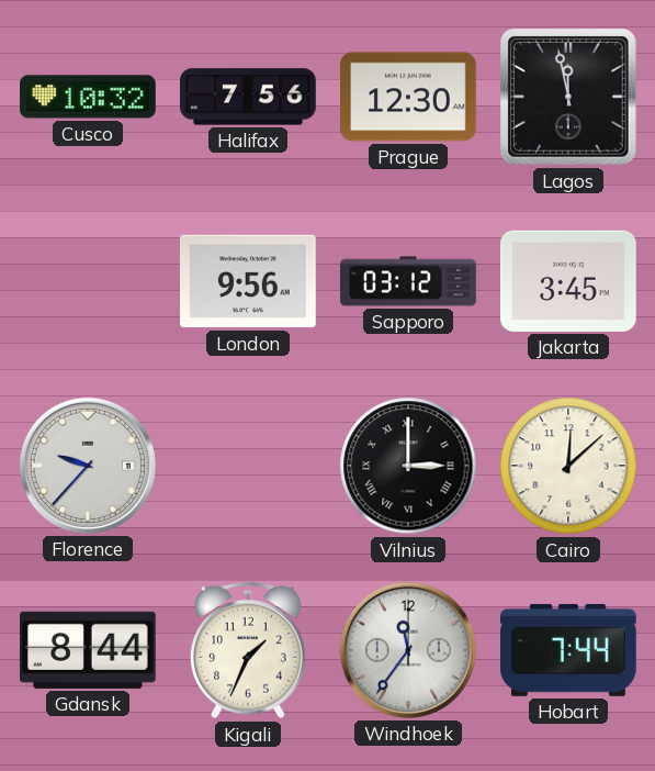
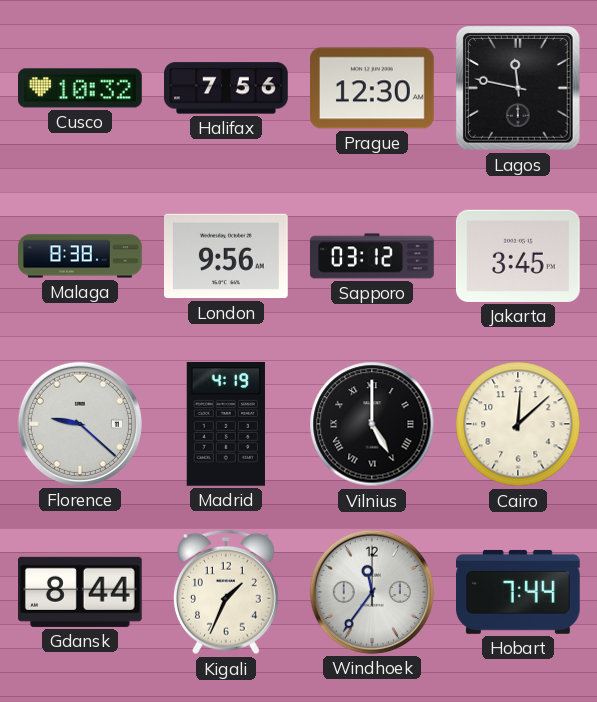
Lagos: 11:58 -> 11:47
Malaga: none -> 8:38
Florence: 9:37 -> 9:22
Madrid: none -> 4:19
Vilnius: 3:00 -> 5:00
